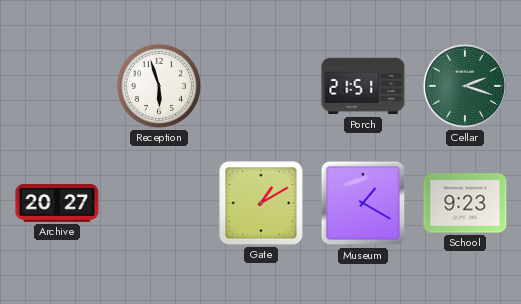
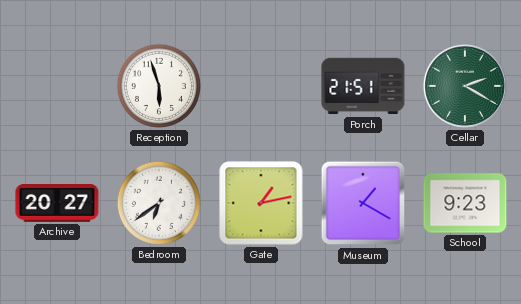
Cellar: 2:18 -> 2:20
Bedroom: none -> 6:39
Gate: 1:10 -> 1:13
